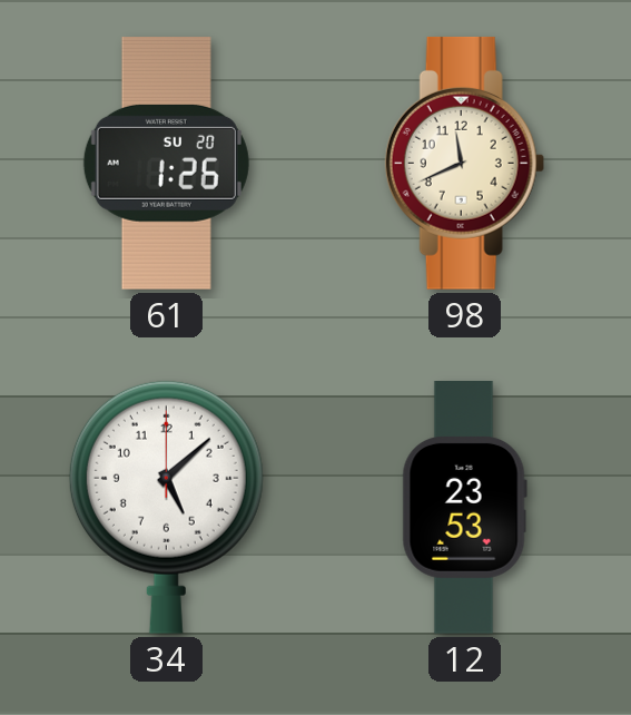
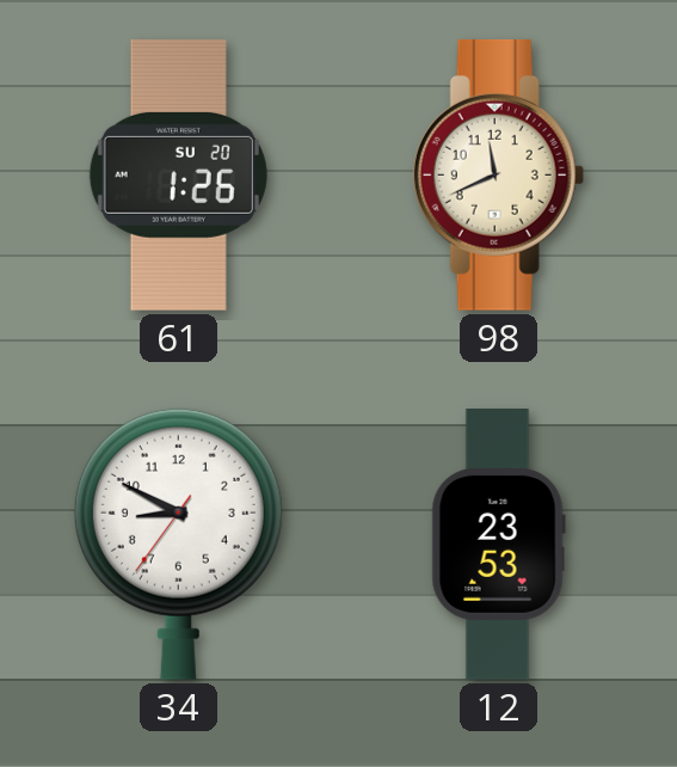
34: 5:08 -> 8:49
